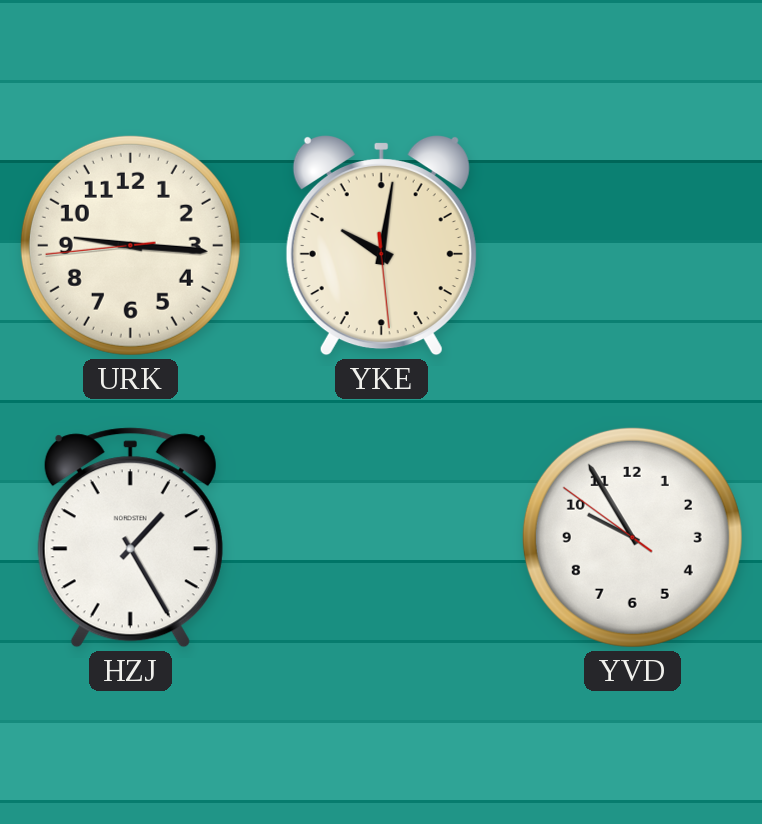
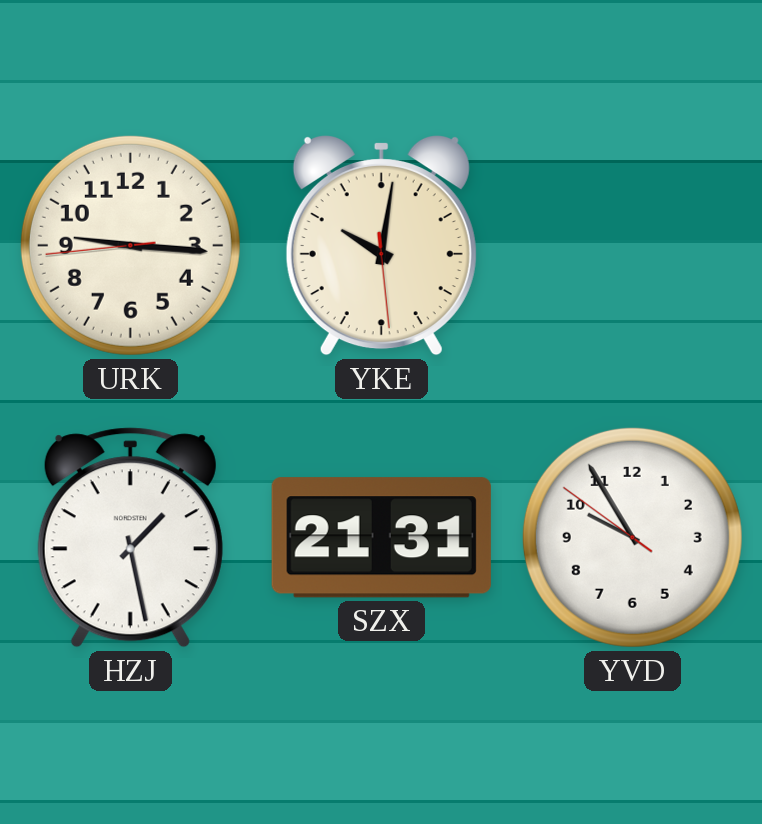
HZJ: 1:25 -> 1:28
SZX: none -> 21:31
